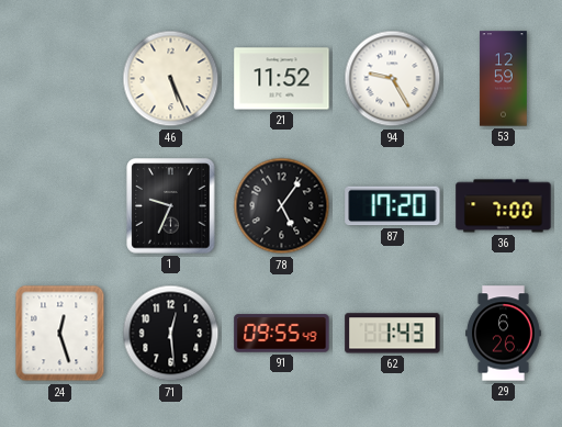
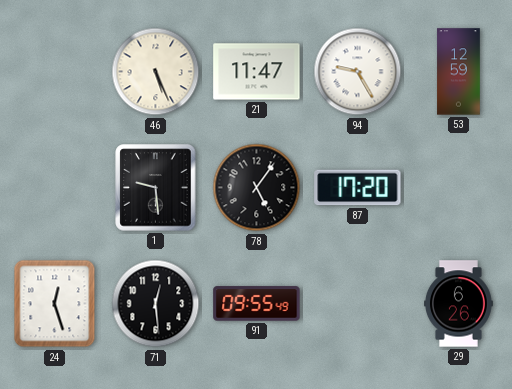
21: 11:52 -> 11:47
1: 9:34 -> 9:29
36: 7:00 -> none
62: 1:43 -> none
